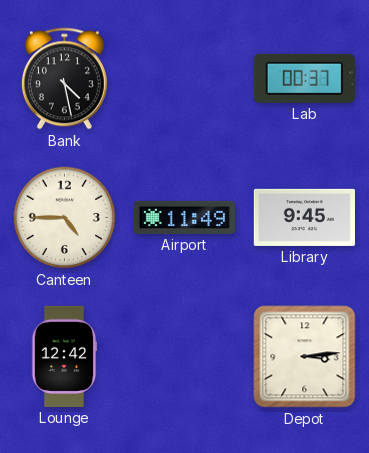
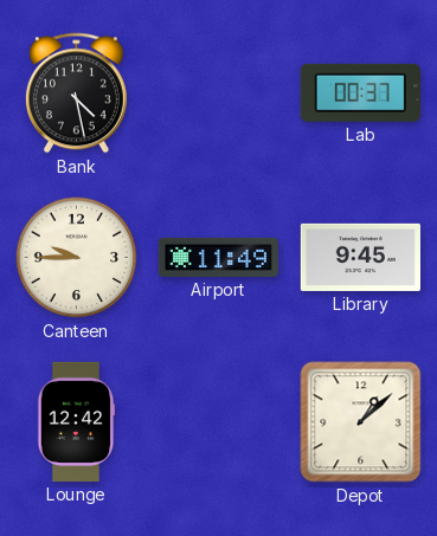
Canteen: 4:45 -> 9:45
Depot: 3:14 -> 1:08
